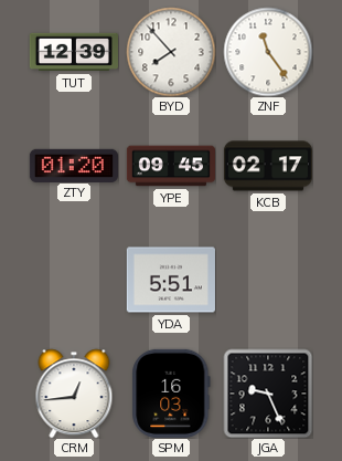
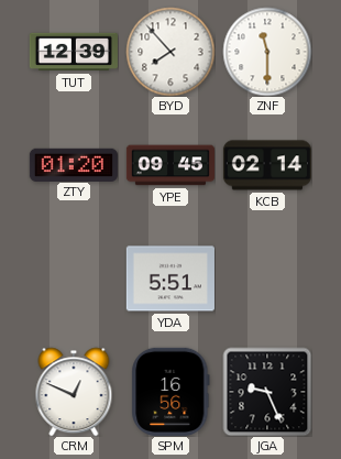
ZNF: 11:24 -> 11:30
KCB: 02:17 -> 02:14
CRM: 12:44 -> 12:49
SPM: 16:03 -> 16:56
